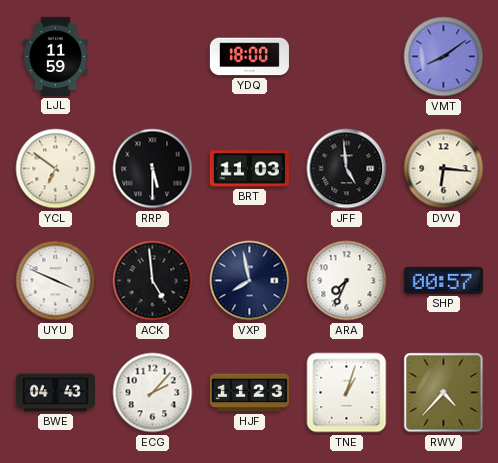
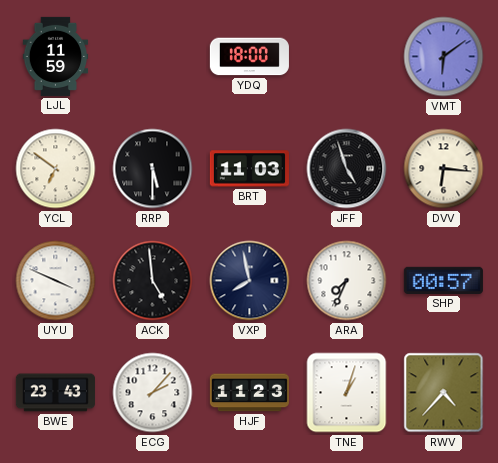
VMT: 8:09 -> 6:09
JFF: 4:59 -> 4:57
BWE: 04:43 -> 23:43
